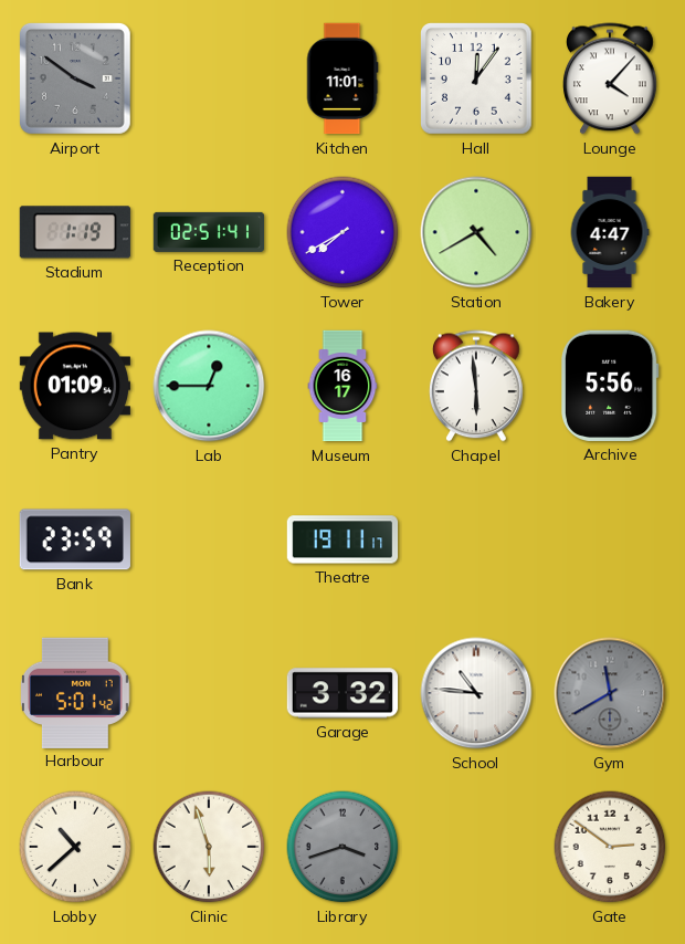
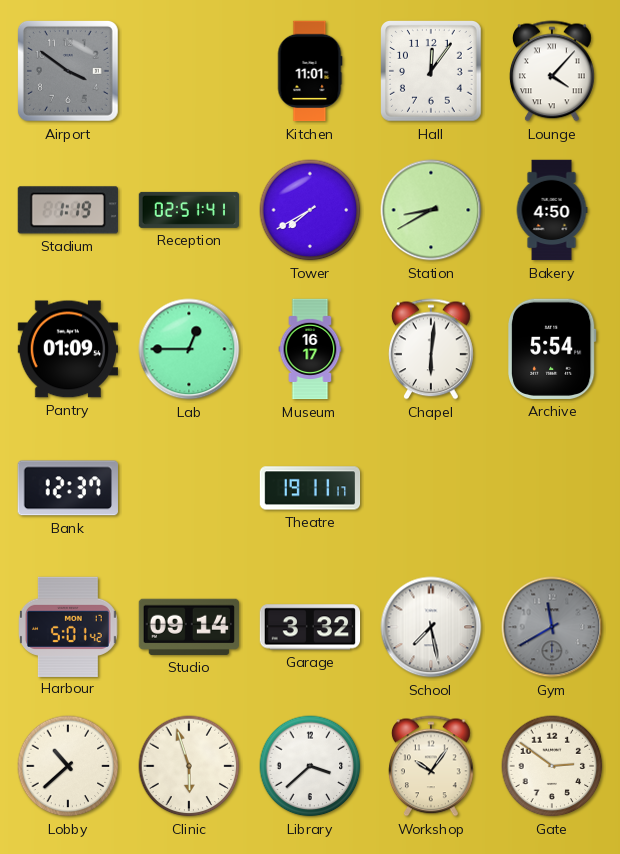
Station: 4:40 -> 8:40
Bakery: 4:47 -> 4:50
Chapel: 5:59 -> 6:01
Archive: 5:56 -> 5:54
Bank: 23:59 -> 12:37
Studio: none -> 09:14
School: 10:46 -> 7:28
Library: 3:42 -> 3:38
Library dial: grey -> white
Workshop: none -> 10:06
